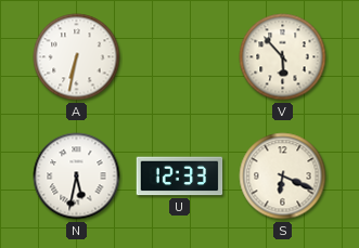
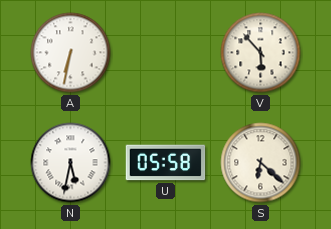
U: 12:33 -> 05:58
S: 6:19 -> 6:22
